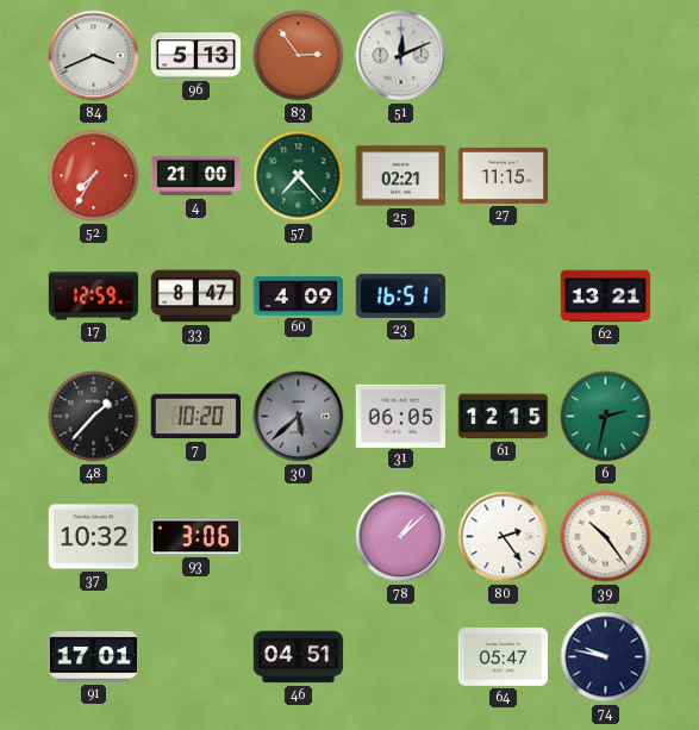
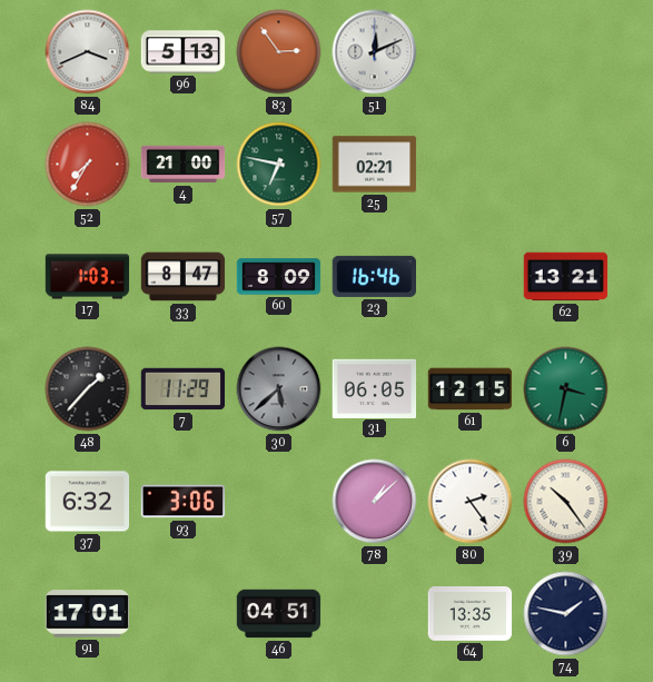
57: 7:23 -> 6:47
27: 11:15 -> none
17: 12:59 -> 1:03
60: 4:09 -> 8:09
23: 16:51 -> 16:46
7: 10:20 -> 11:29
6: 2:32 -> 3:32
37: 10:32 -> 6:32
64: 05:47 -> 13:35
74: 9:47 -> 1:47
